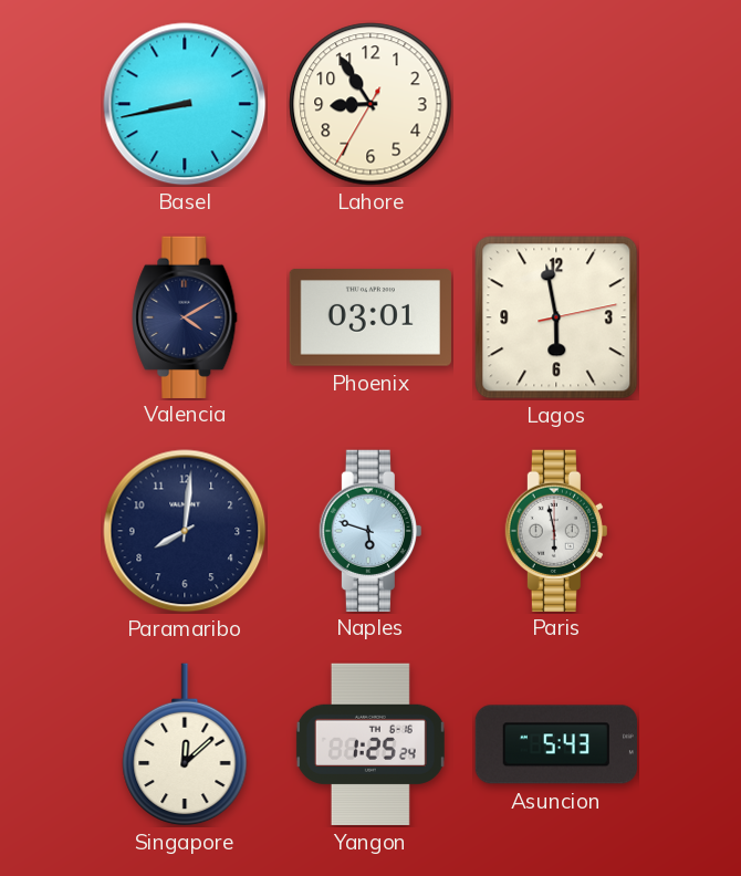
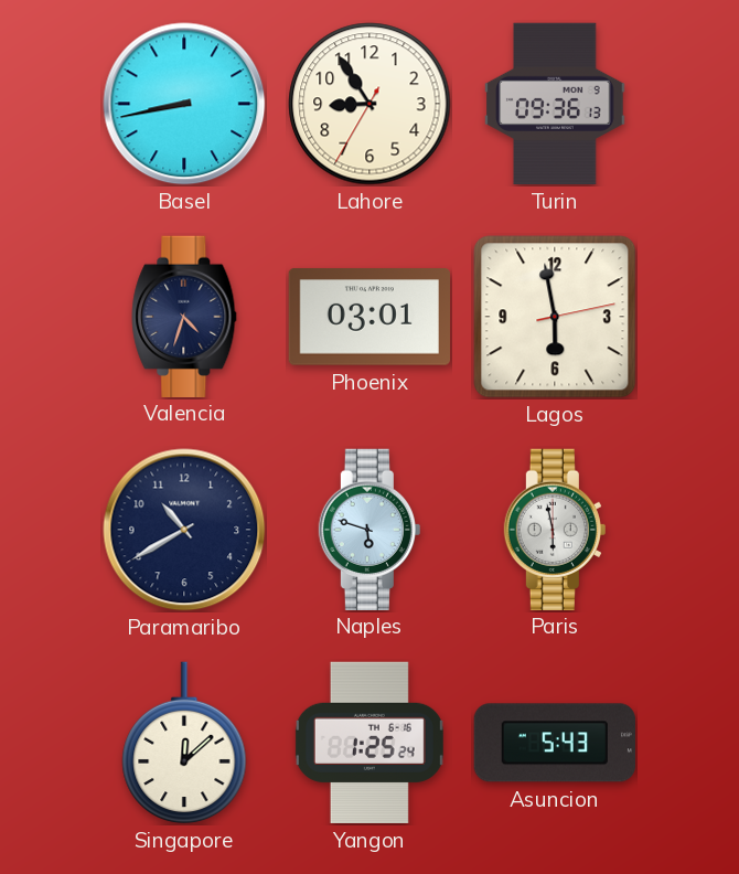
Turin: none -> 09:36
Valencia: 4:10 -> 4:33
Paramaribo: 8:01 -> 10:40
